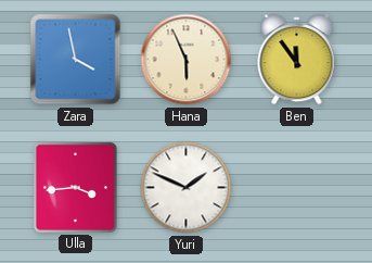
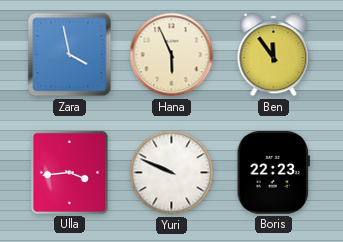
Yuri: 1:49 -> 9:49
Boris: none -> 22:23
